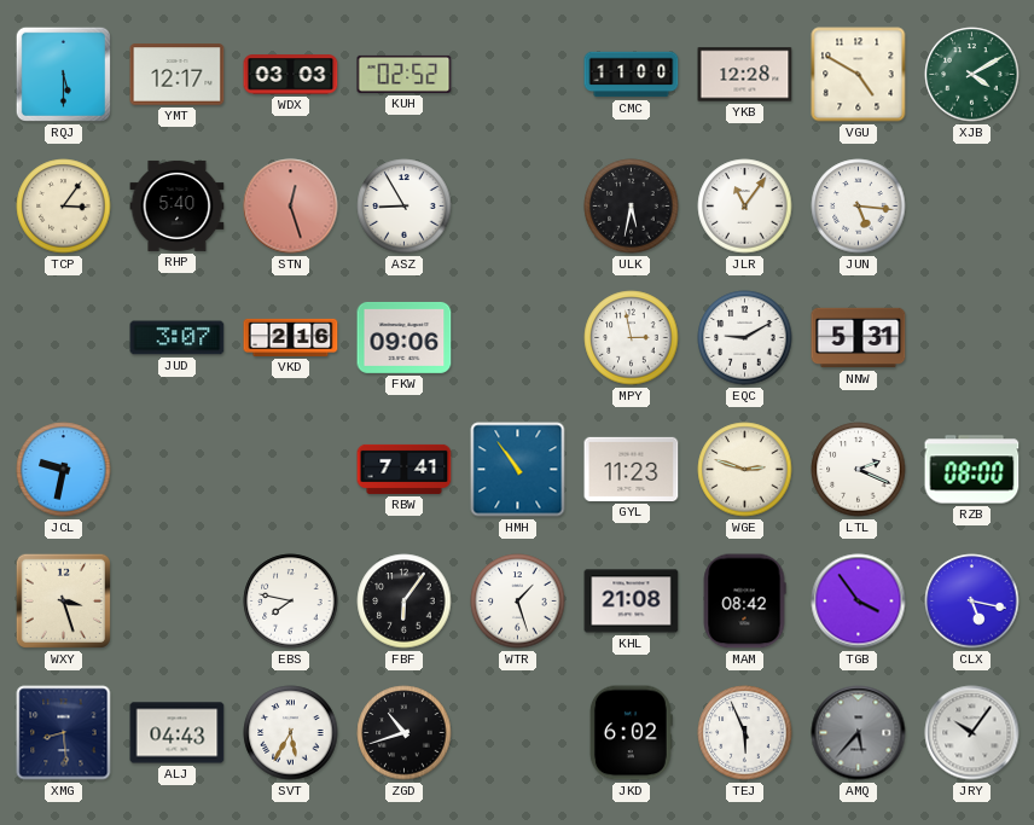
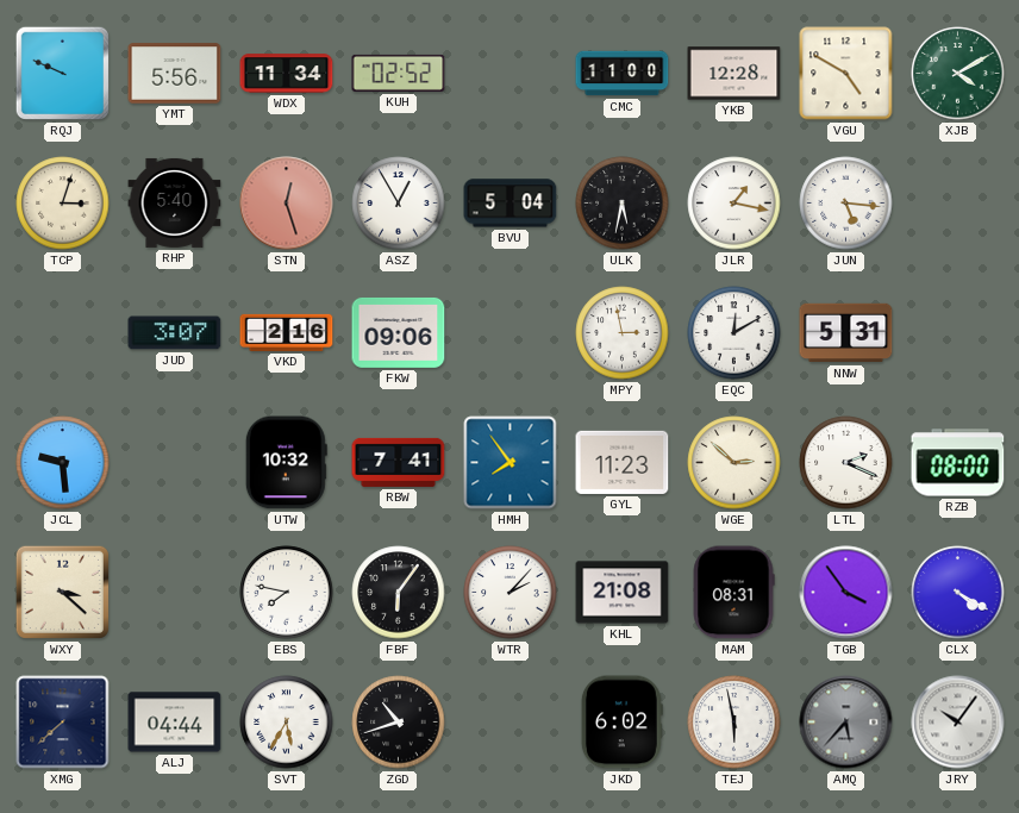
RQJ: 5:30 -> 9:49
YMT: 12:17 -> 5:56
WDX: 03:03 -> 11:34
TCP: 3:06 -> 3:03
ASZ: 8:55 -> 12:55
BVU: none -> 5:04
JLR: 11:06 -> 1:17
EQC: 9:10 -> 12:10
JCL: 9:32 -> 9:29
UTW: none -> 10:32
HMH: 10:54 -> 7:54
WGE: 2:48 -> 2:52
WXY: 3:27 -> 3:22
WTR: 1:27 -> 2:07
MAM: 08:42 -> 08:31
CLX: 5:17 -> 4:20
XMG: 8:29 -> 7:38
ALJ: 04:43 -> 04:44
TEJ: 5:56 -> 5:58
